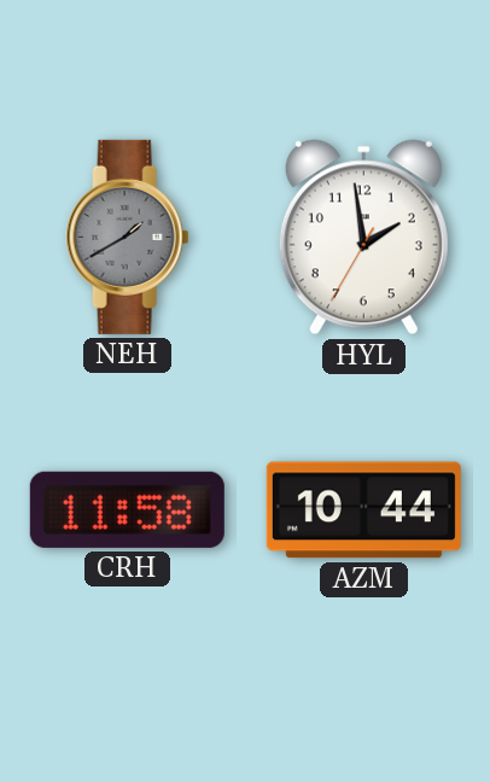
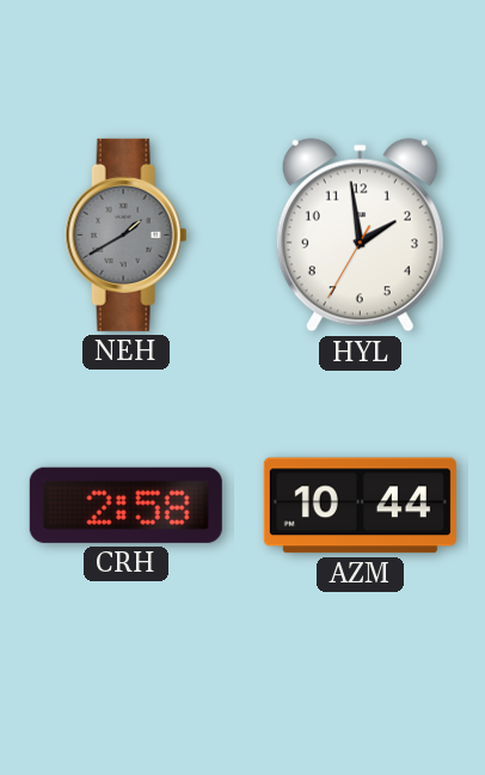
CRH: 11:58 -> 2:58
